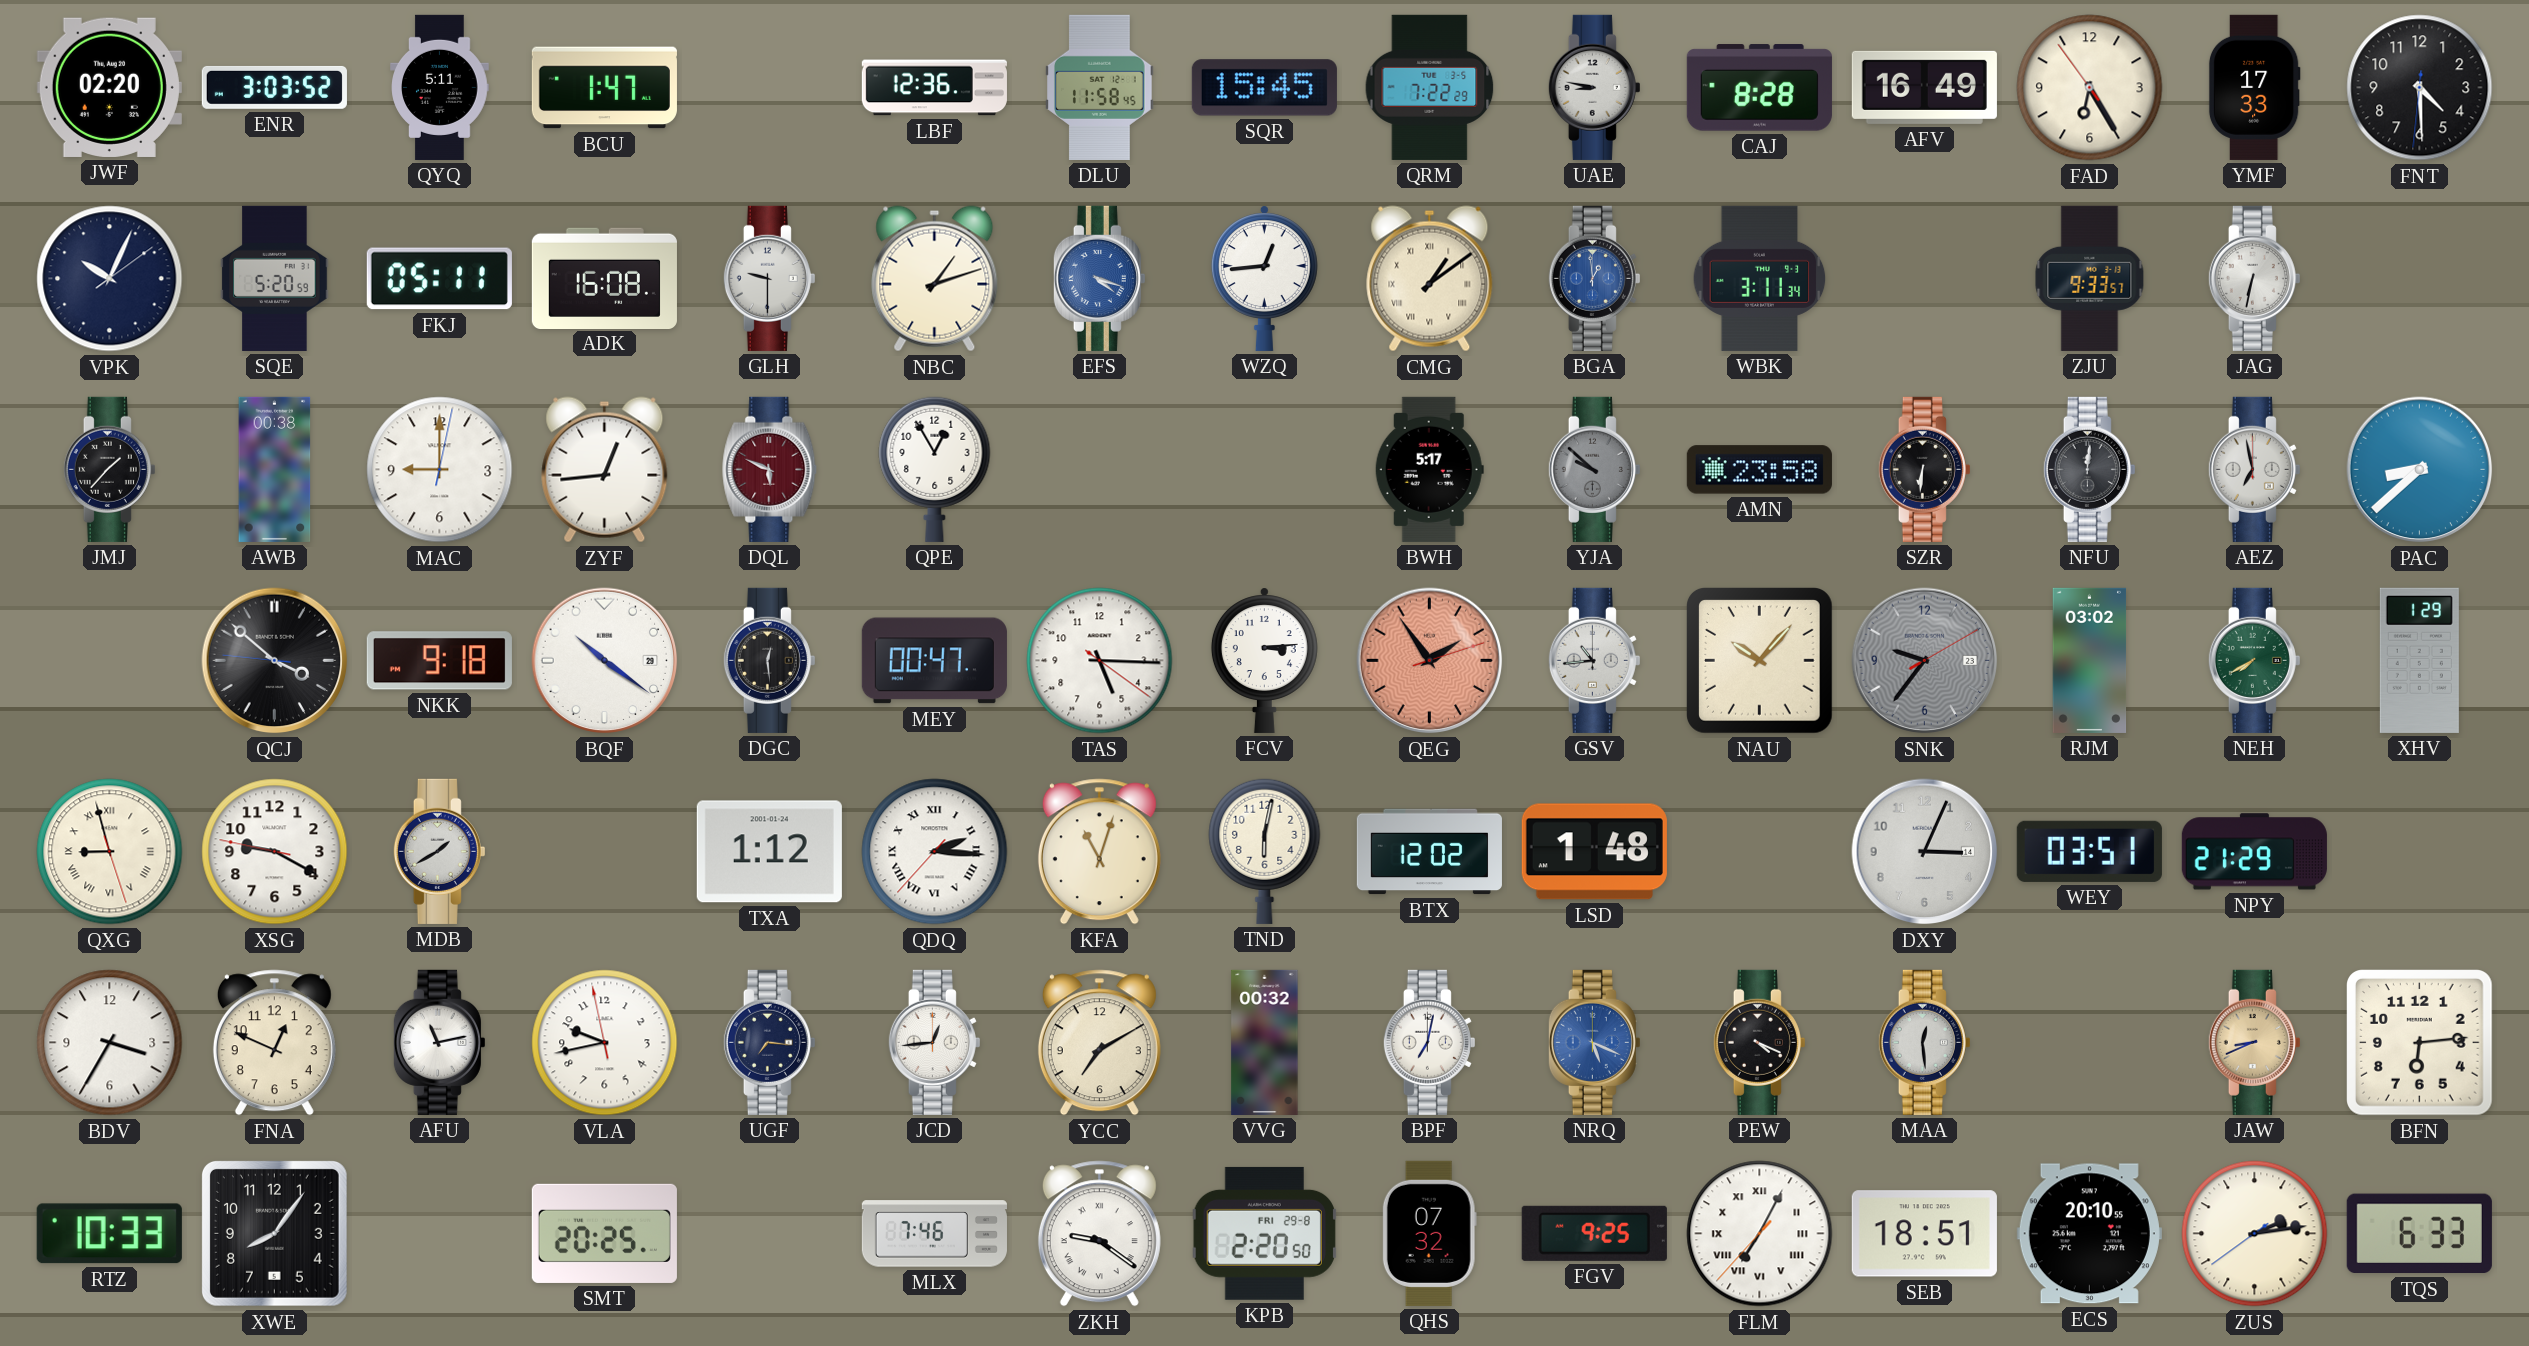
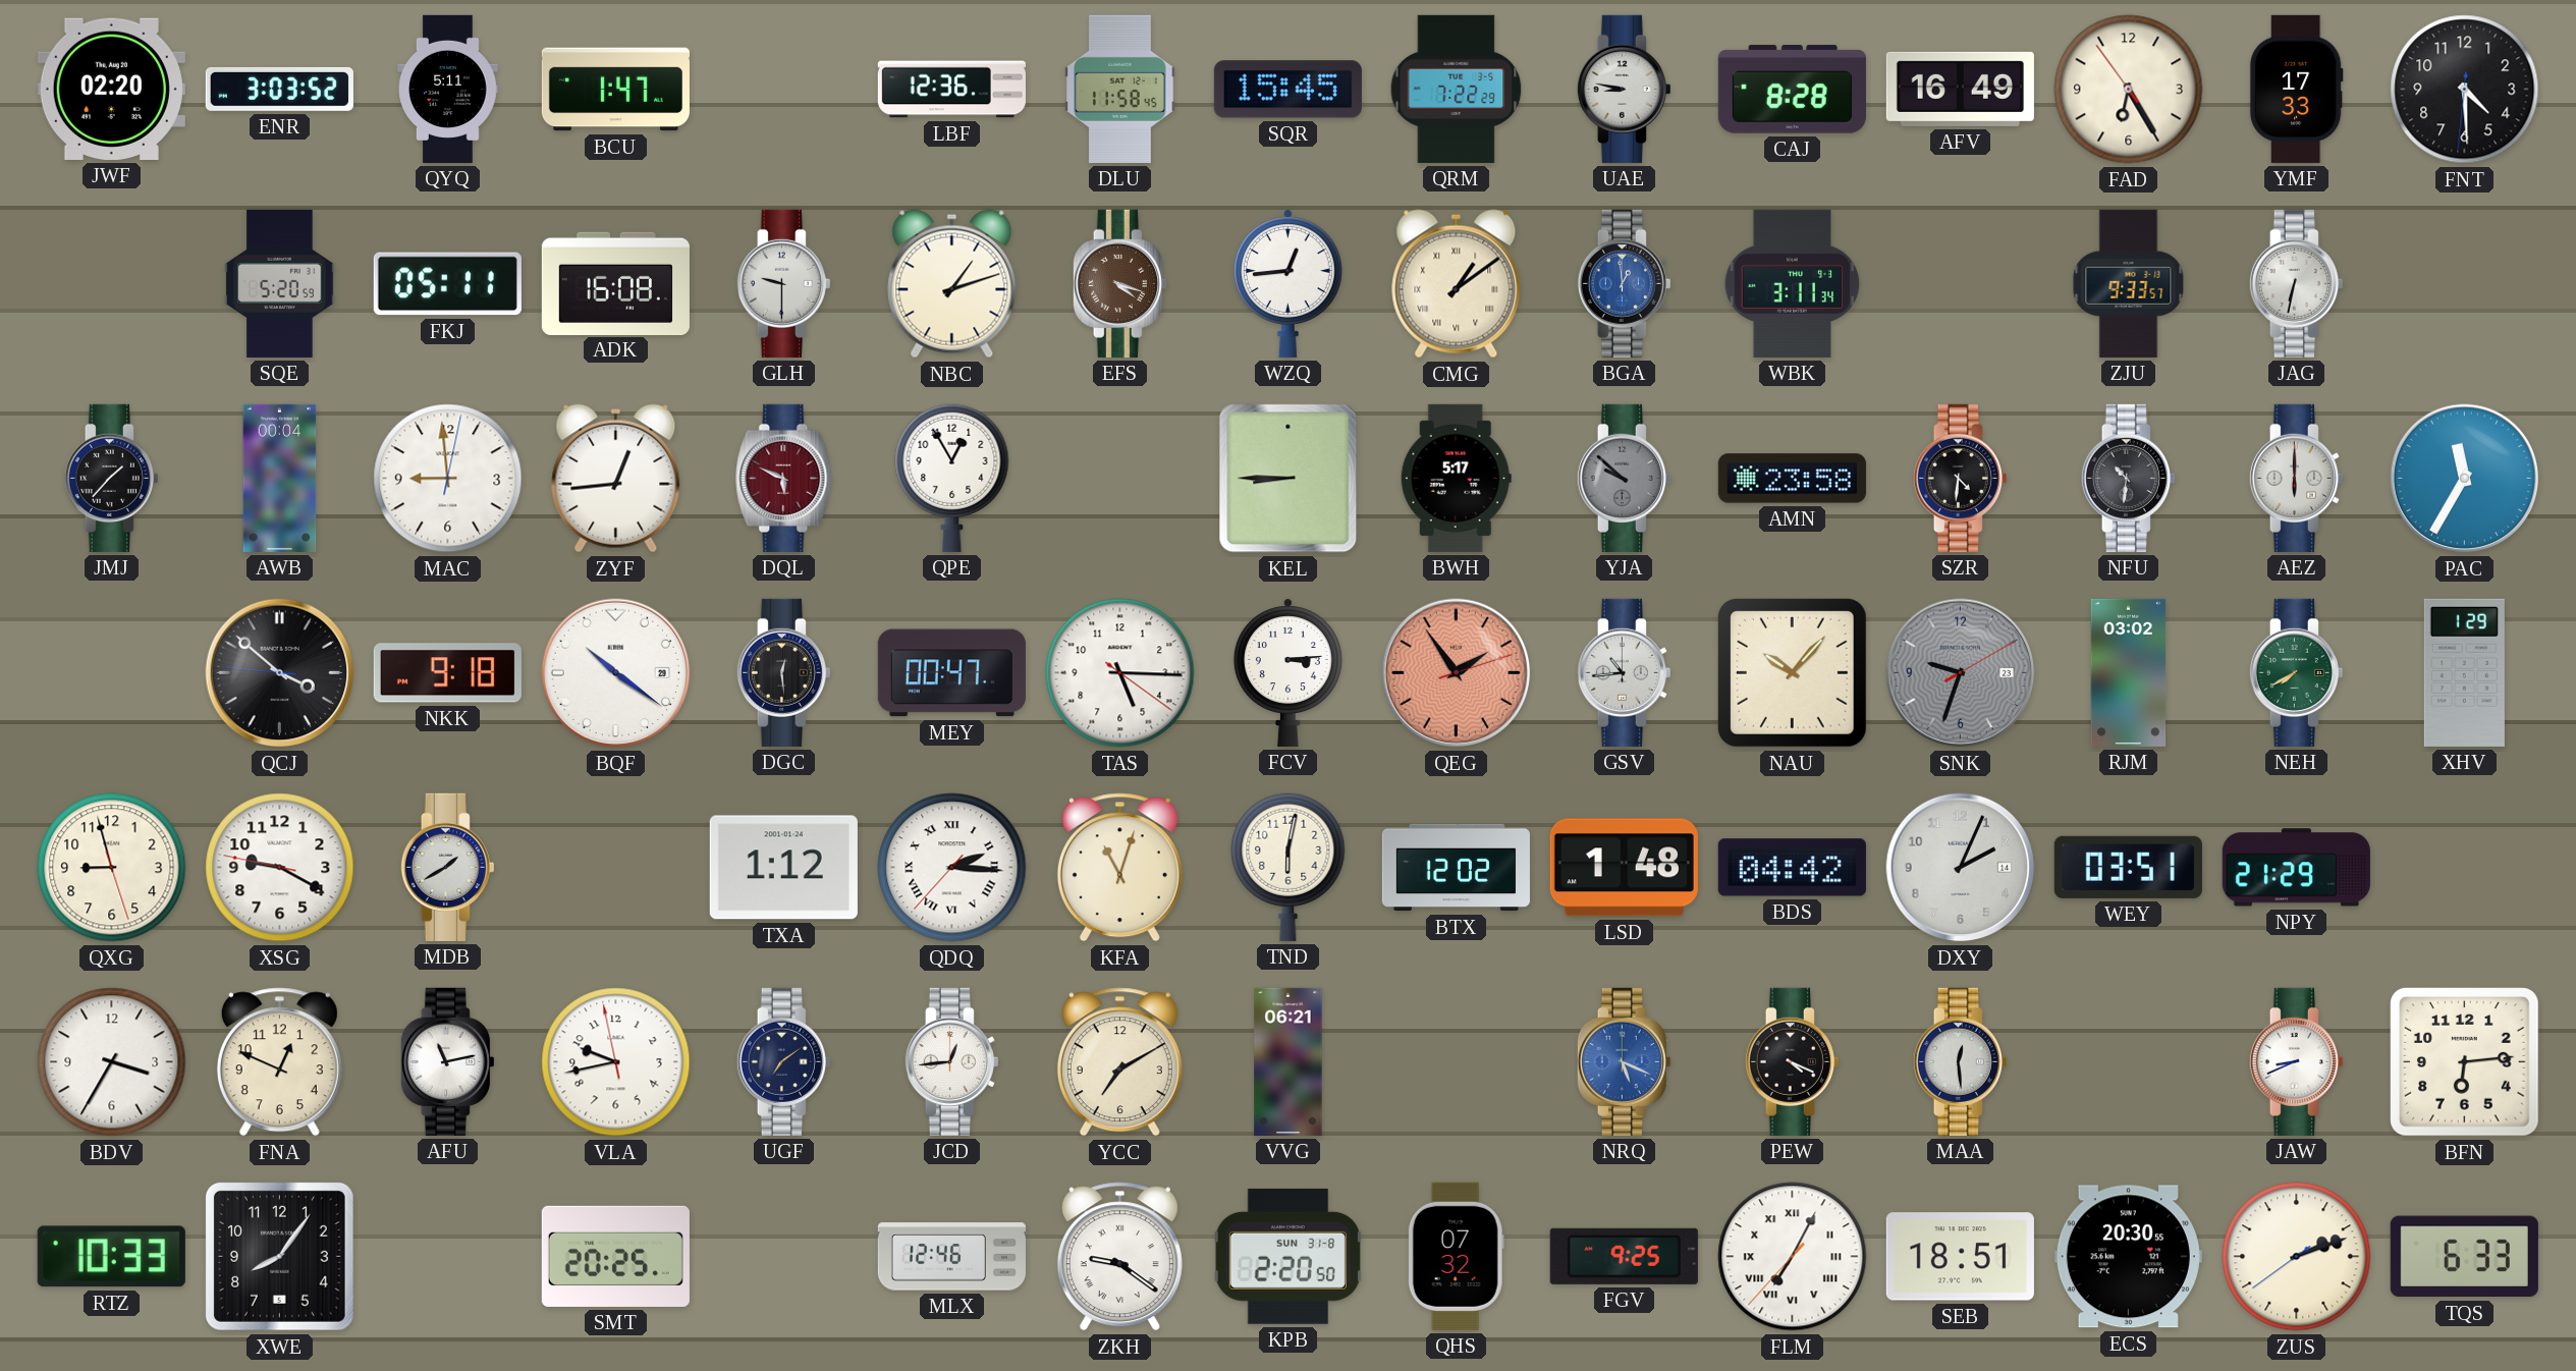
VPK: 10:04 -> none
EFS dial: blue -> brown
AWB: 00:38 -> 00:04
MAC: 9:00 -> 8:59
KEL: none -> 8:45
SZR: 6:31 -> 4:31
NFU: 12:01 -> 10:31
AEZ: 6:58 -> 6:00
PAC: 8:38 -> 11:35
SNK: 9:36 -> 9:33
QXG numerals: Roman -> Arabic
BDS: none -> 04:42
DXY: 3:04 -> 2:04
UGF: 7:16 -> 7:09
VVG: 00:32 -> 06:21
BPF: 7:02 -> none
JAW dial: champagne -> white
MLX: 7:46 -> 12:46
KPB date: FRI 29-8 -> SUN 31-8
ECS: 20:10 -> 20:30
ZUS: 2:13 -> 2:11
